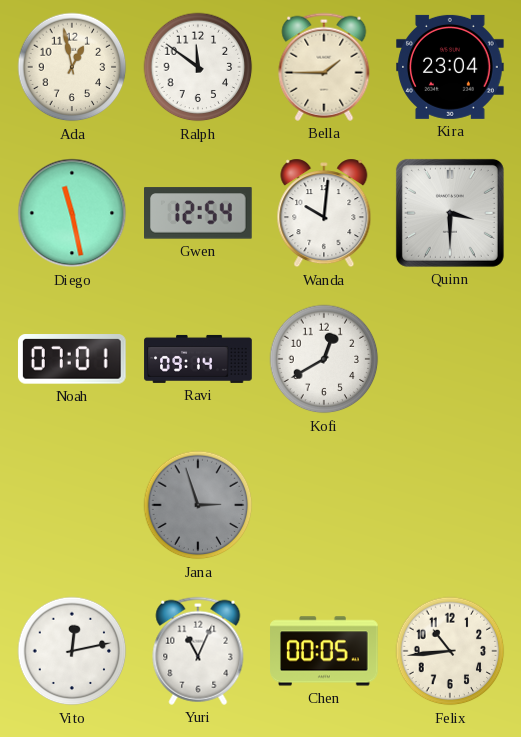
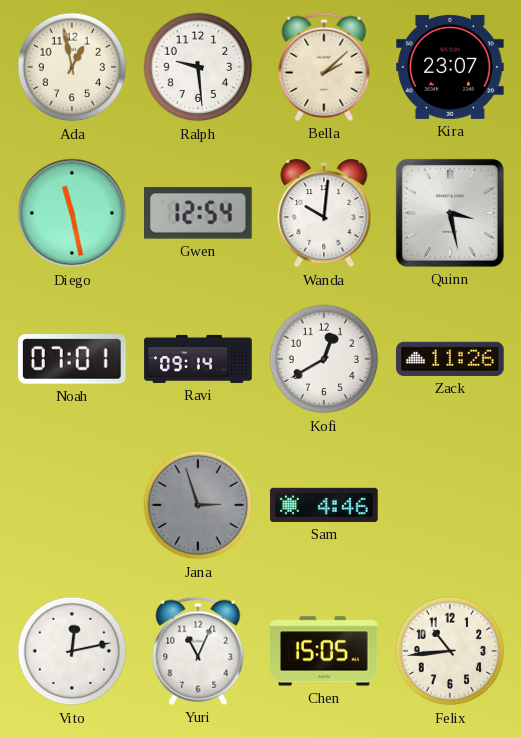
Ralph: 11:51 -> 9:29
Bella: 1:45 -> 2:08
Kira: 23:04 -> 23:07
Quinn: 3:30 -> 3:28
Zack: none -> 11:26
Sam: none -> 4:46
Chen: 00:05 -> 15:05
